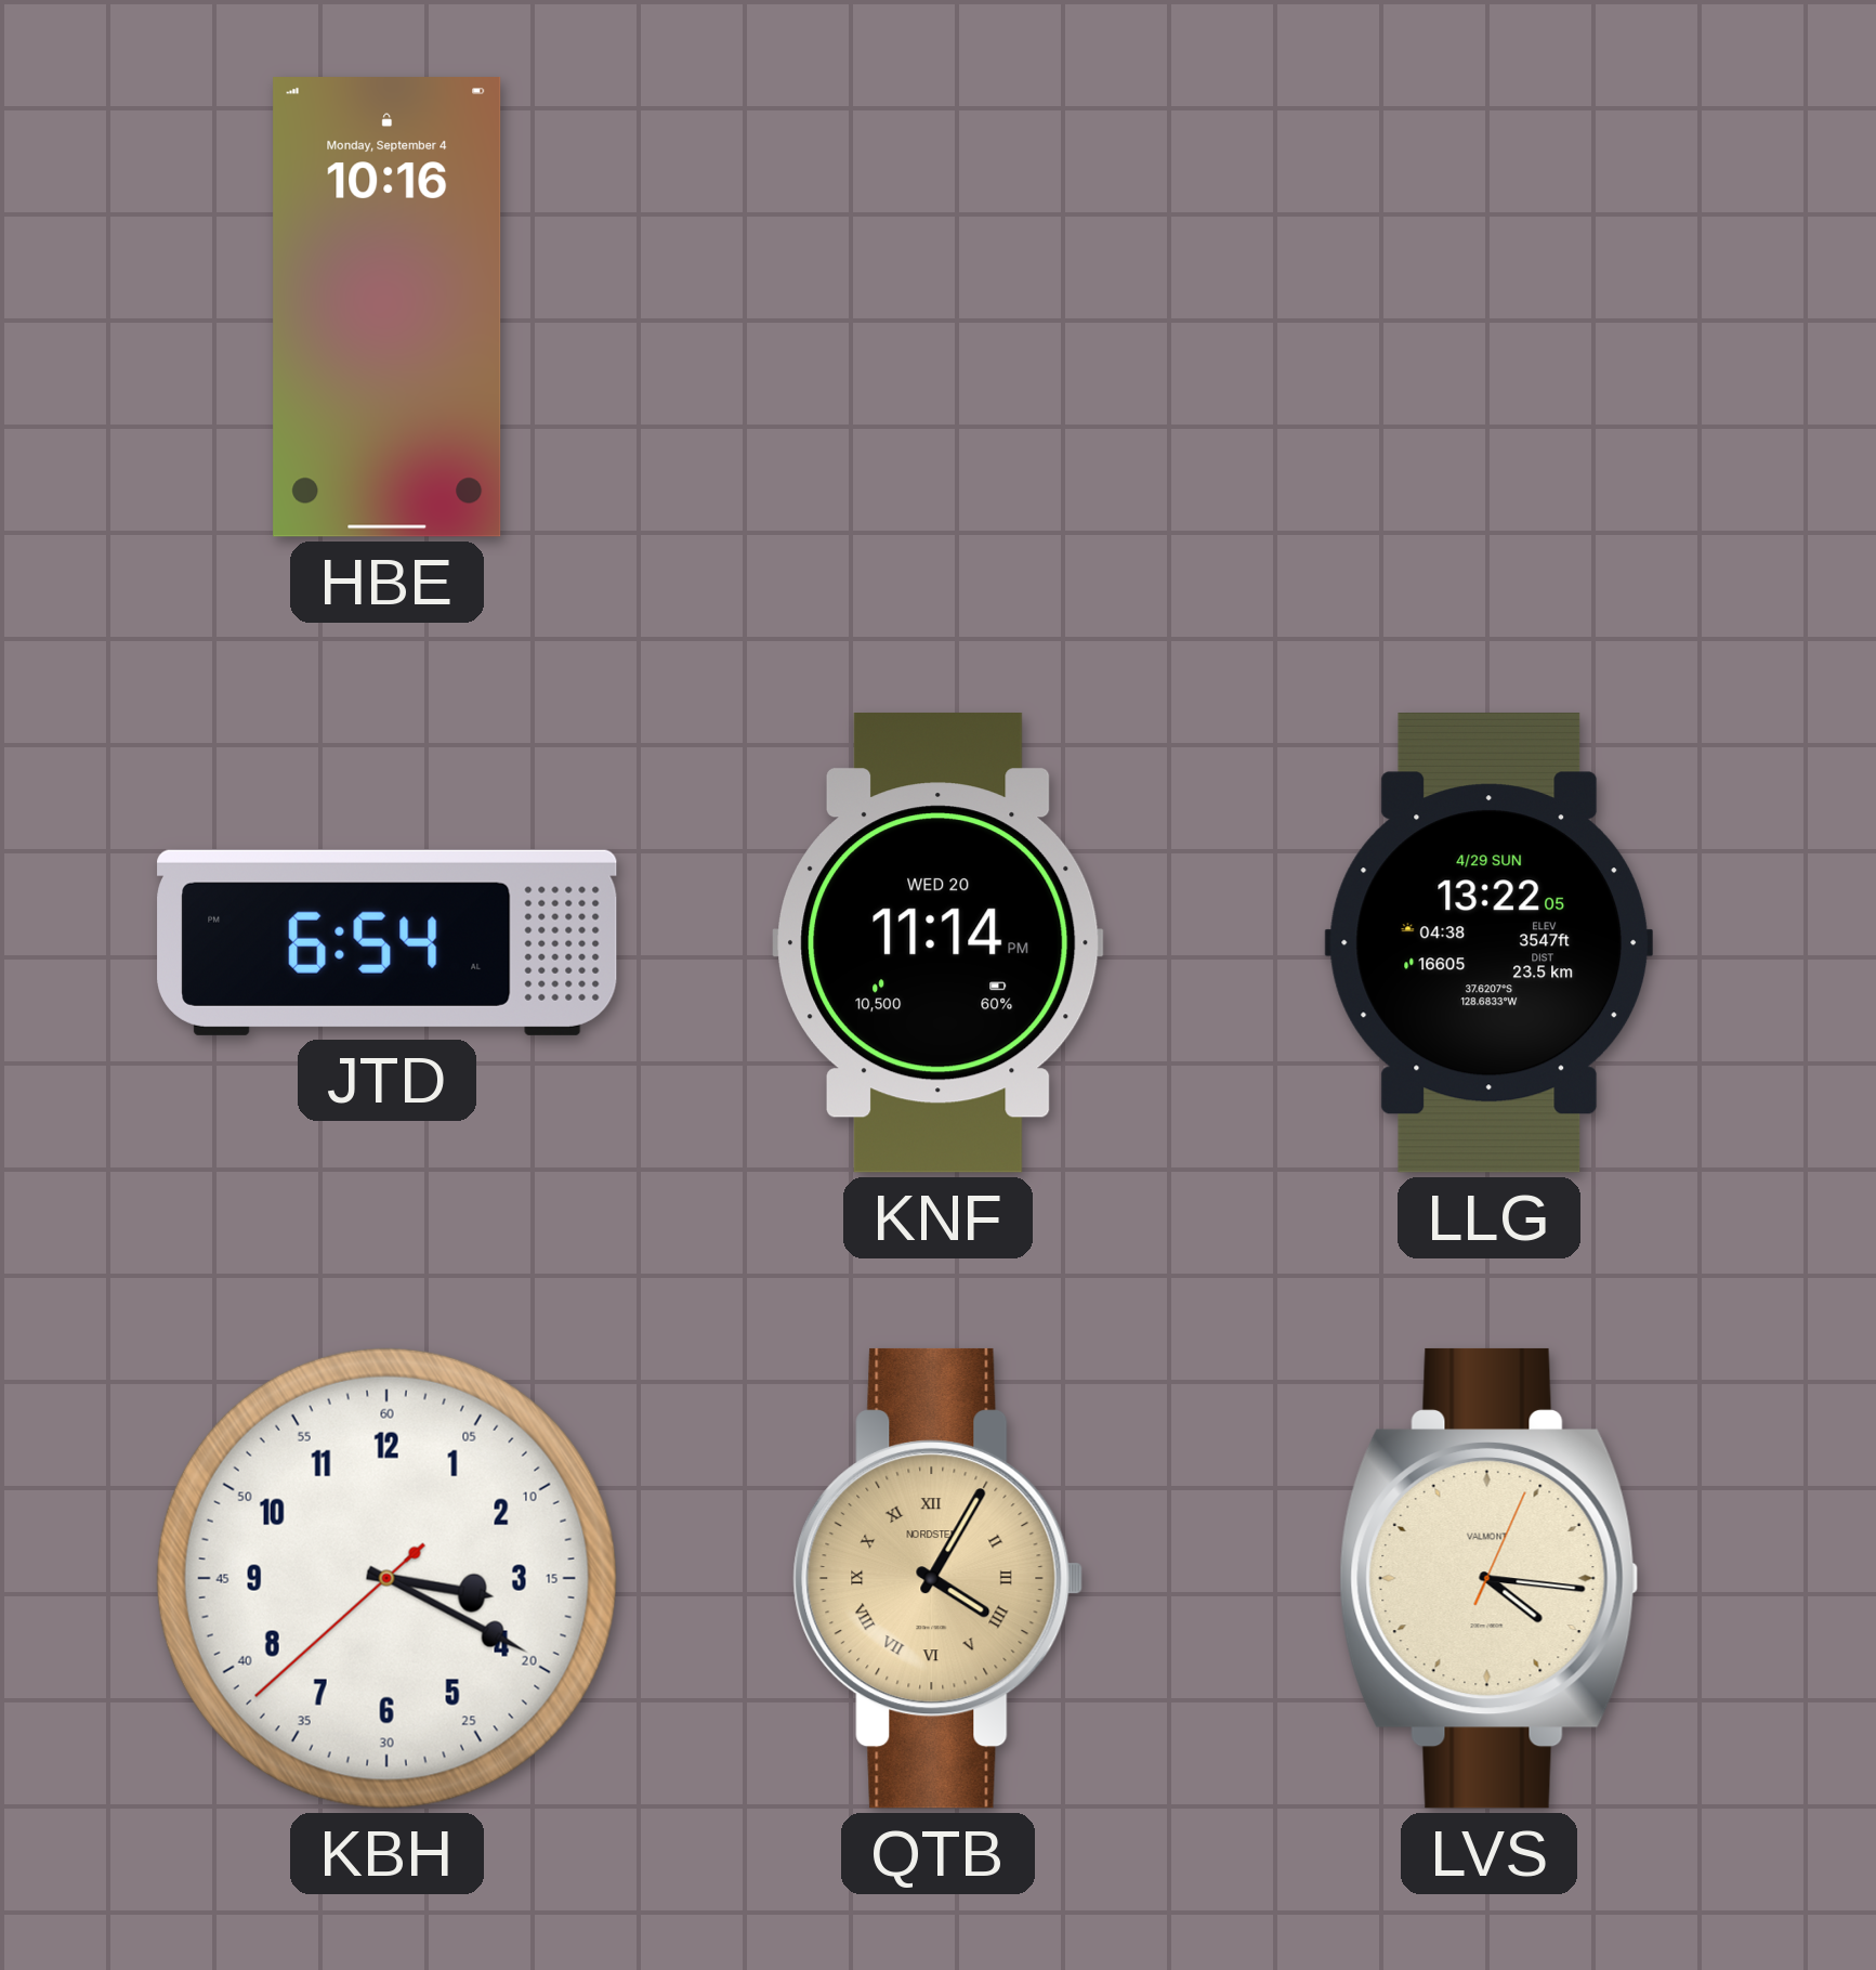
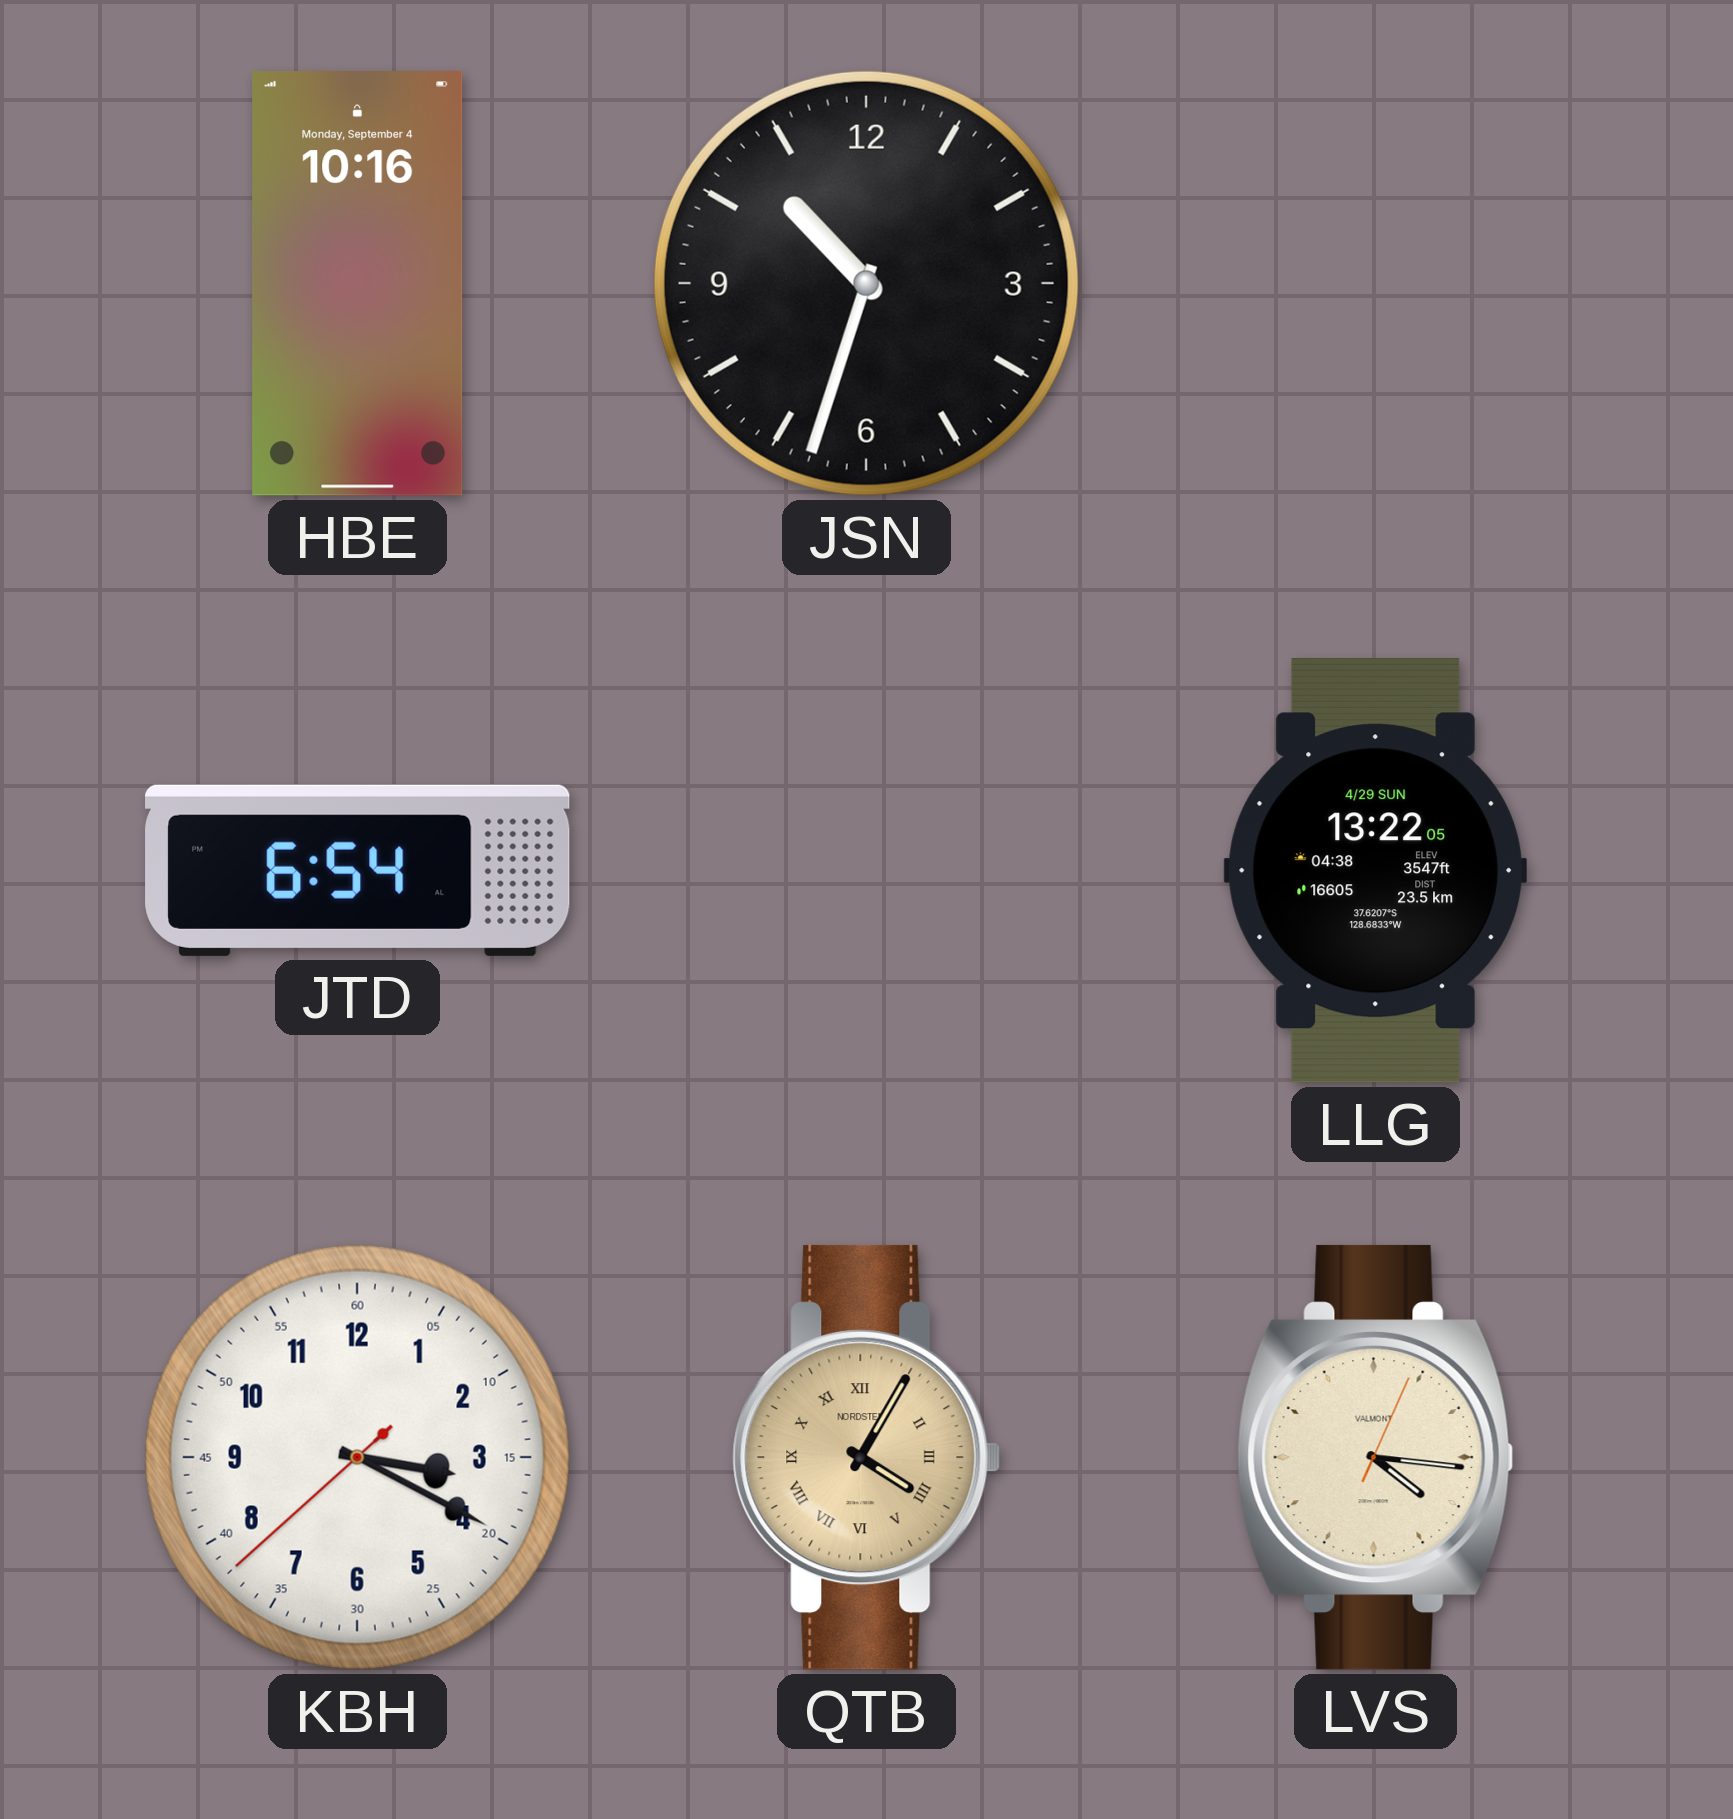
JSN: none -> 10:33
KNF: 11:14 -> none
